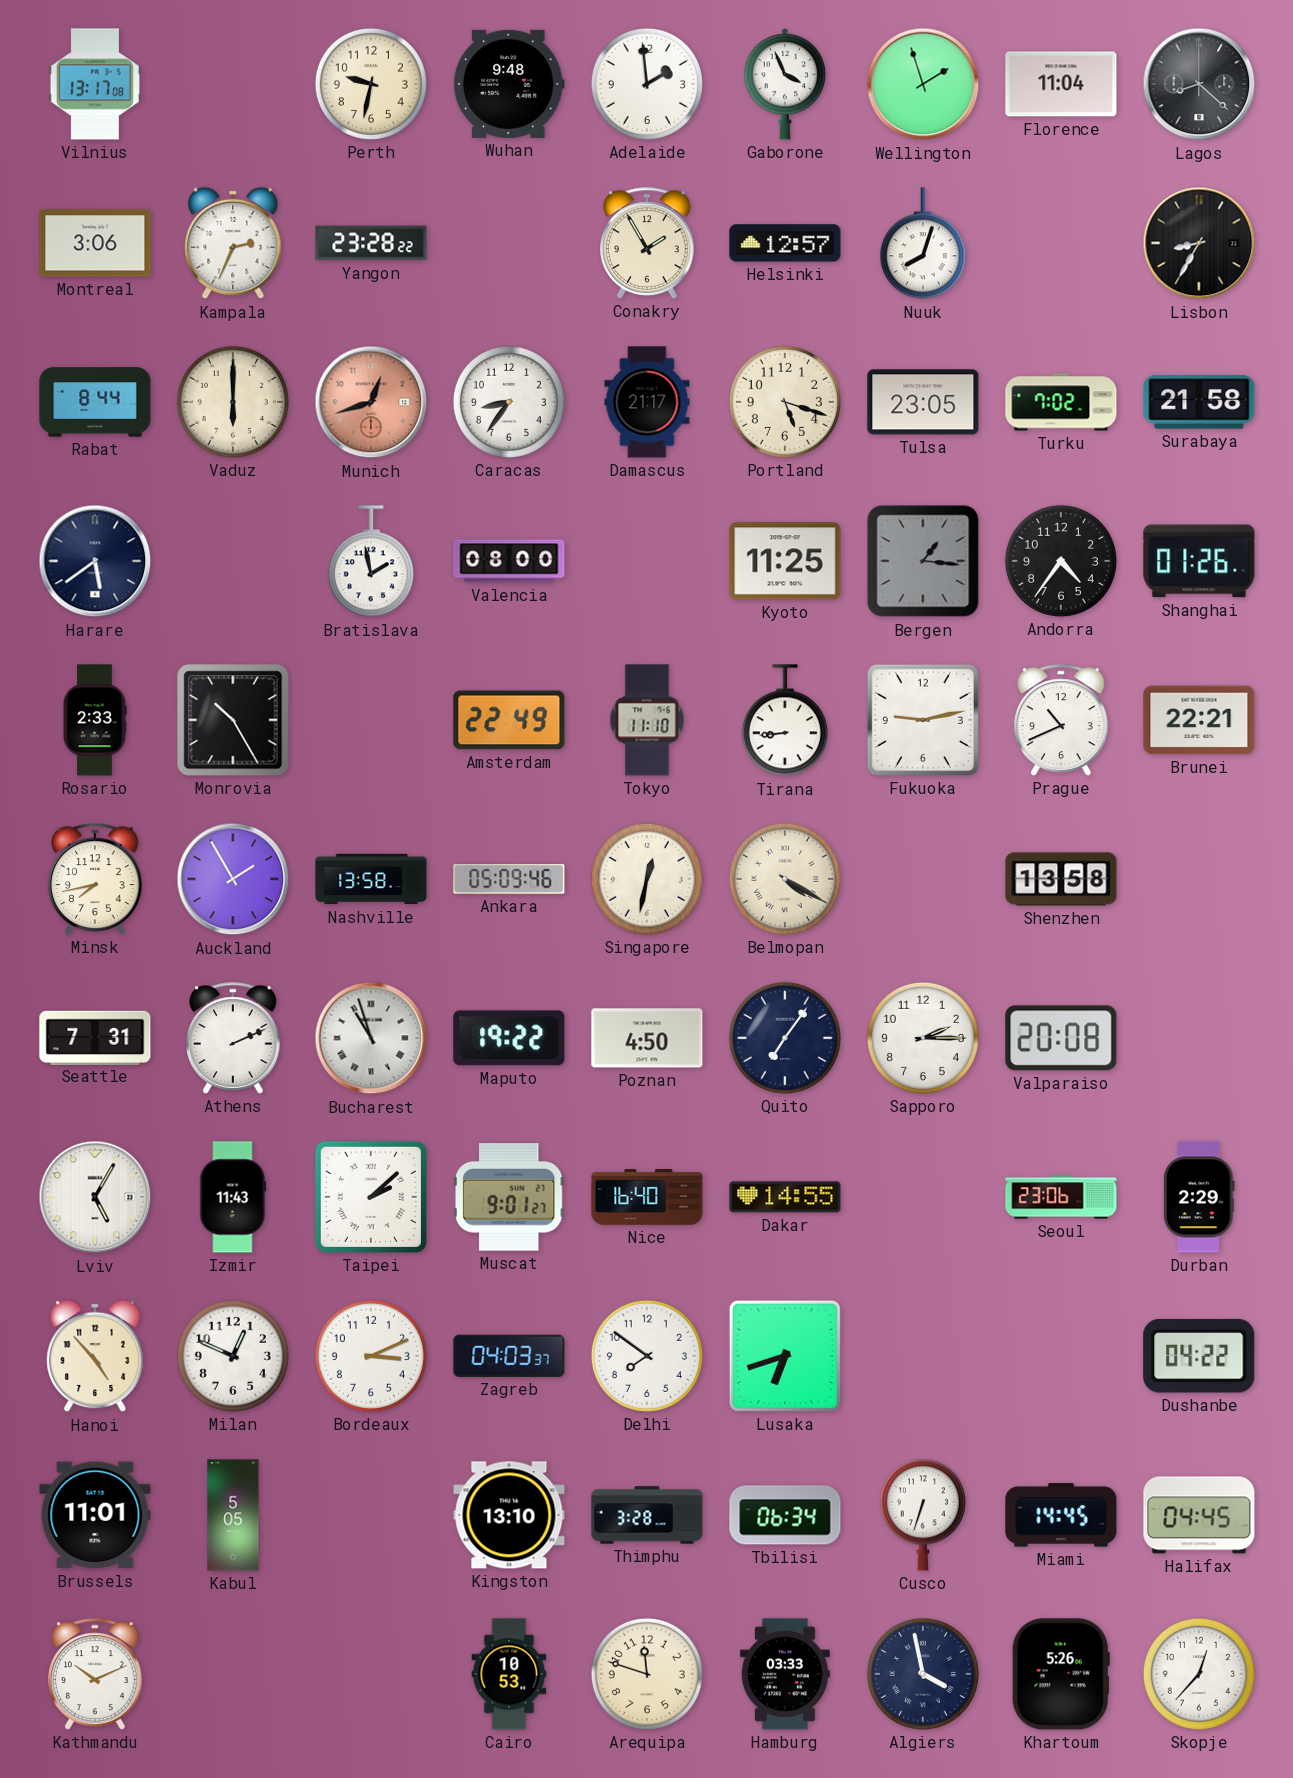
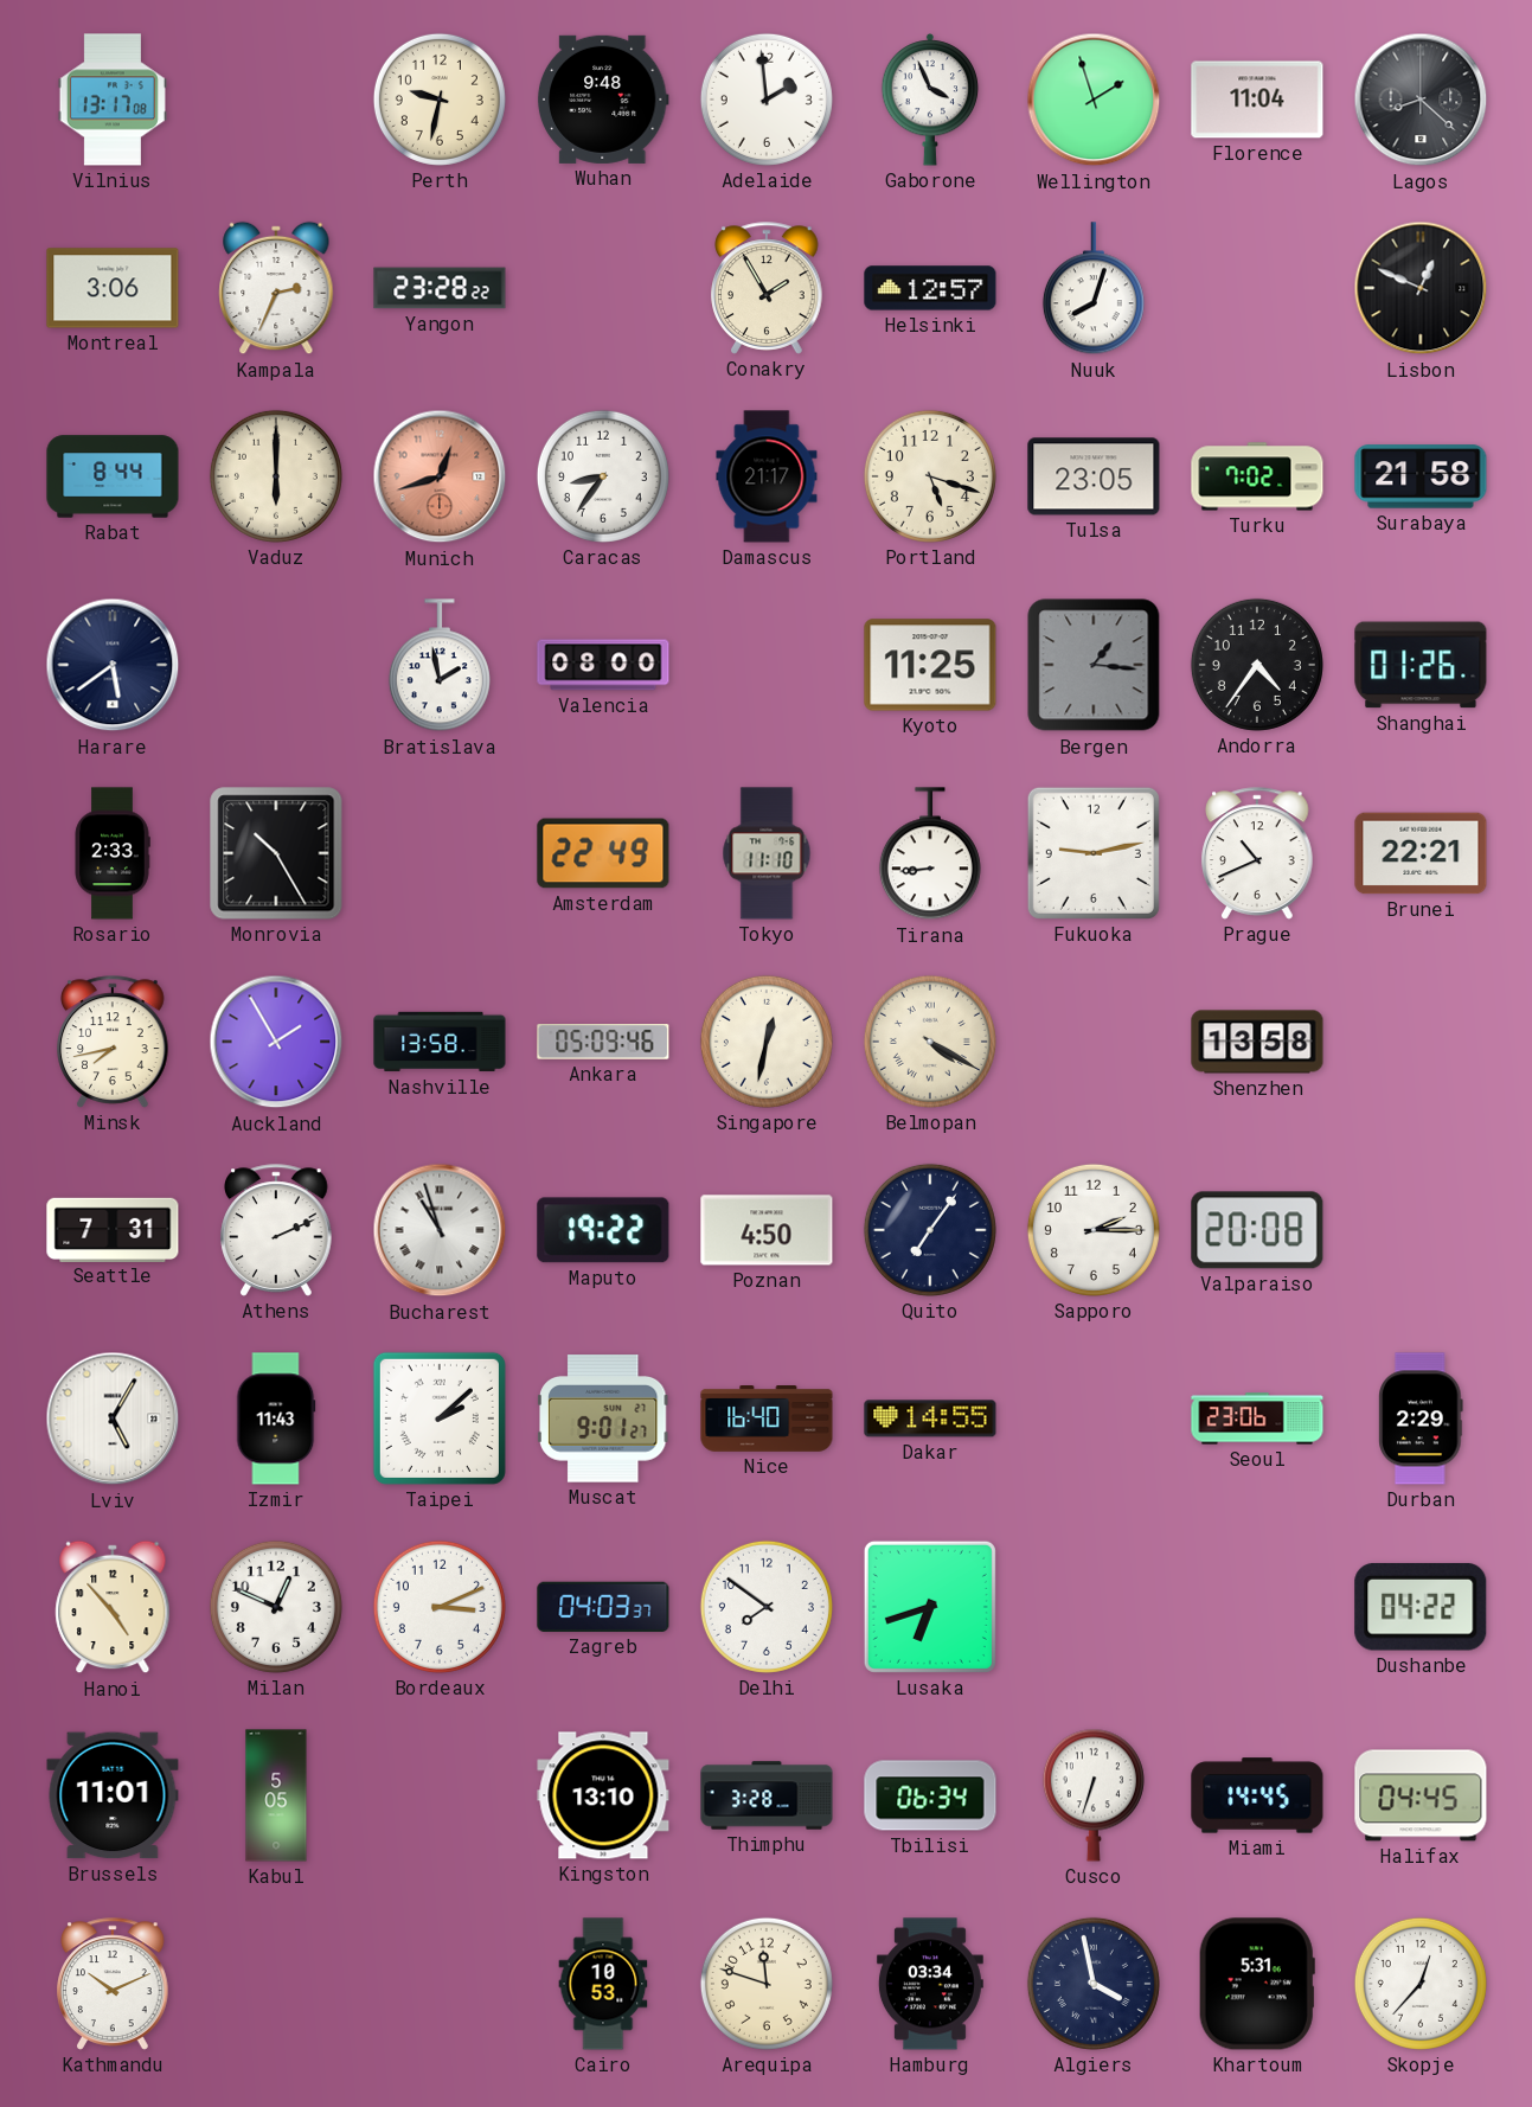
Lisbon: 8:35 -> 12:49
Hamburg: 03:33 -> 03:34
Khartoum: 5:26 -> 5:31
